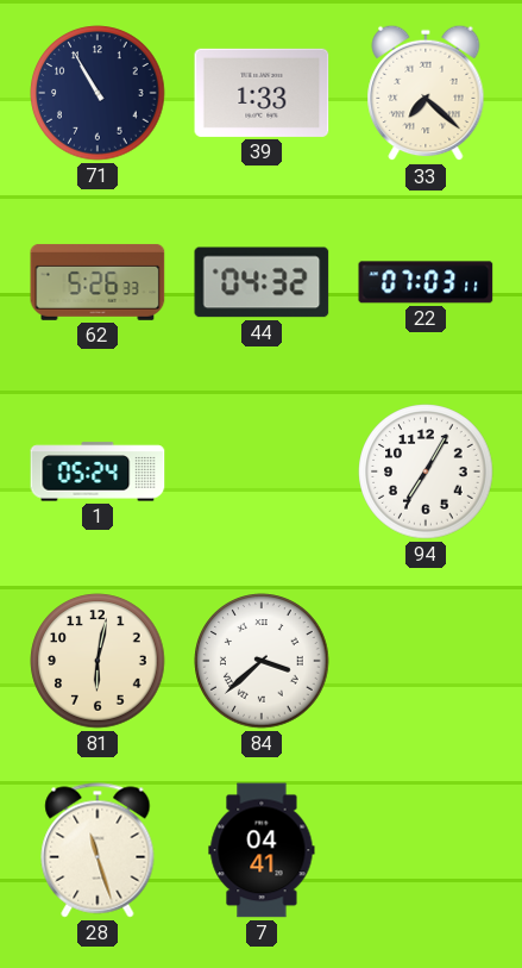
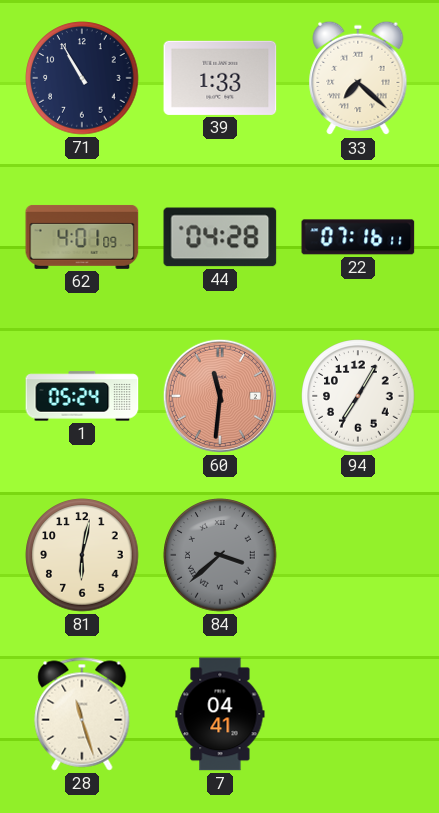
62: 5:26 -> 4:01
44: 04:32 -> 04:28
22: 07:03 -> 07:16
60: none -> 11:31
84 dial: white -> grey
